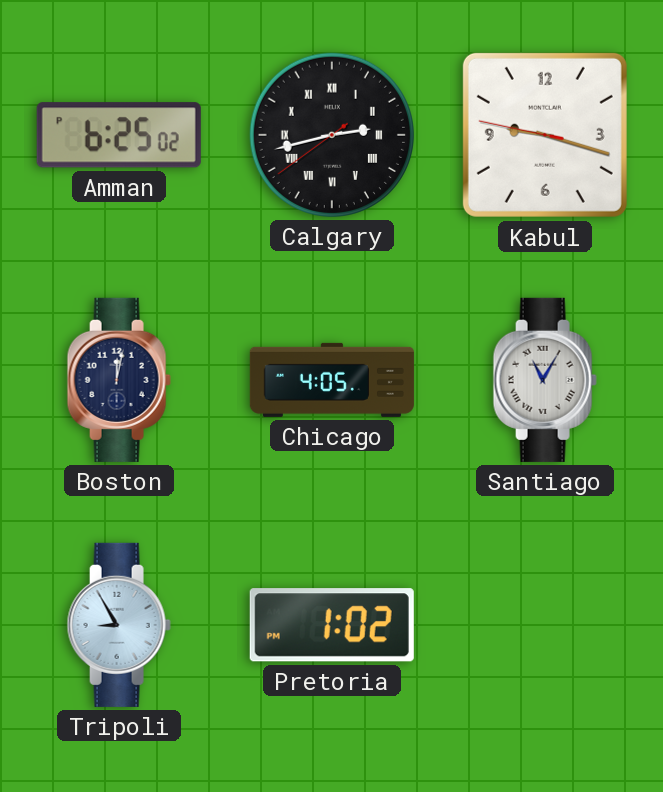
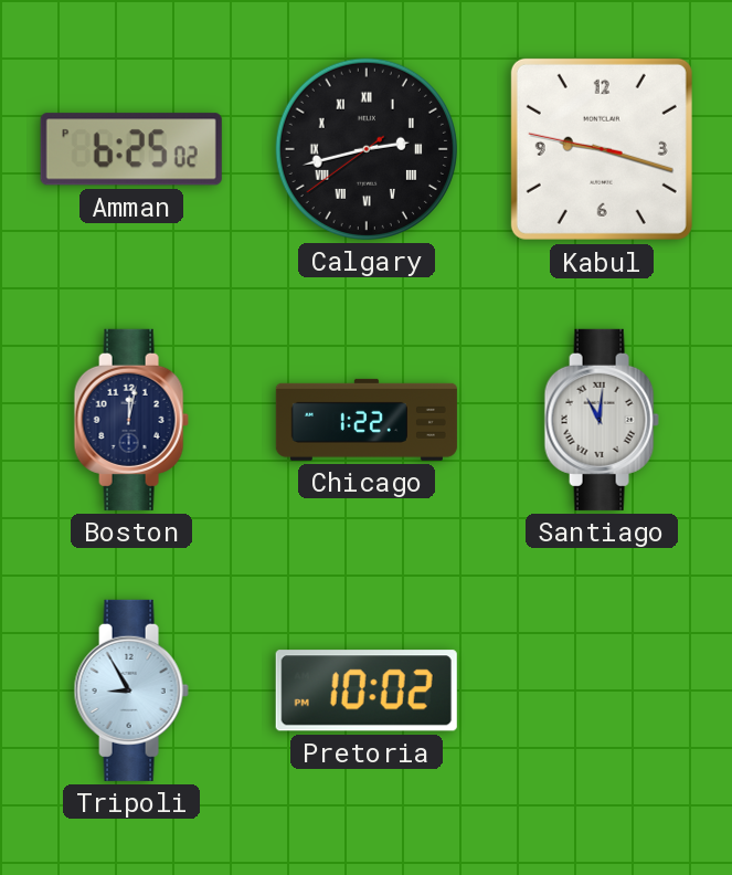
Chicago: 4:05 -> 1:22
Santiago: 11:05 -> 11:01
Pretoria: 1:02 -> 10:02
